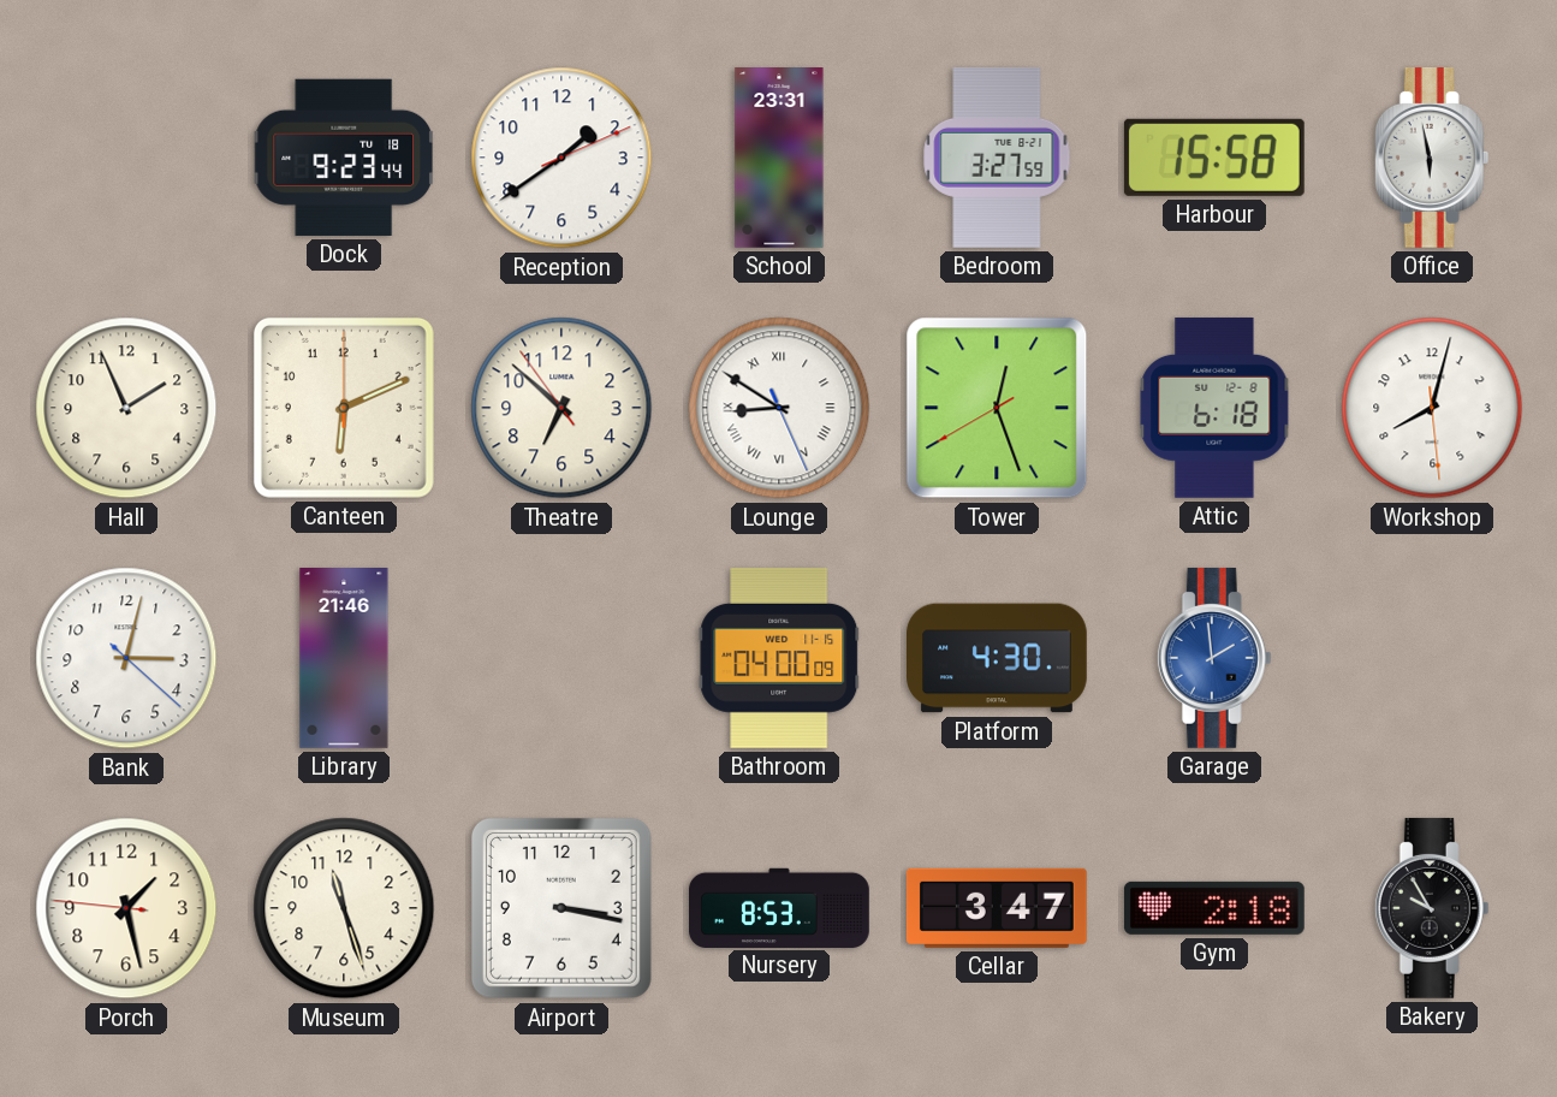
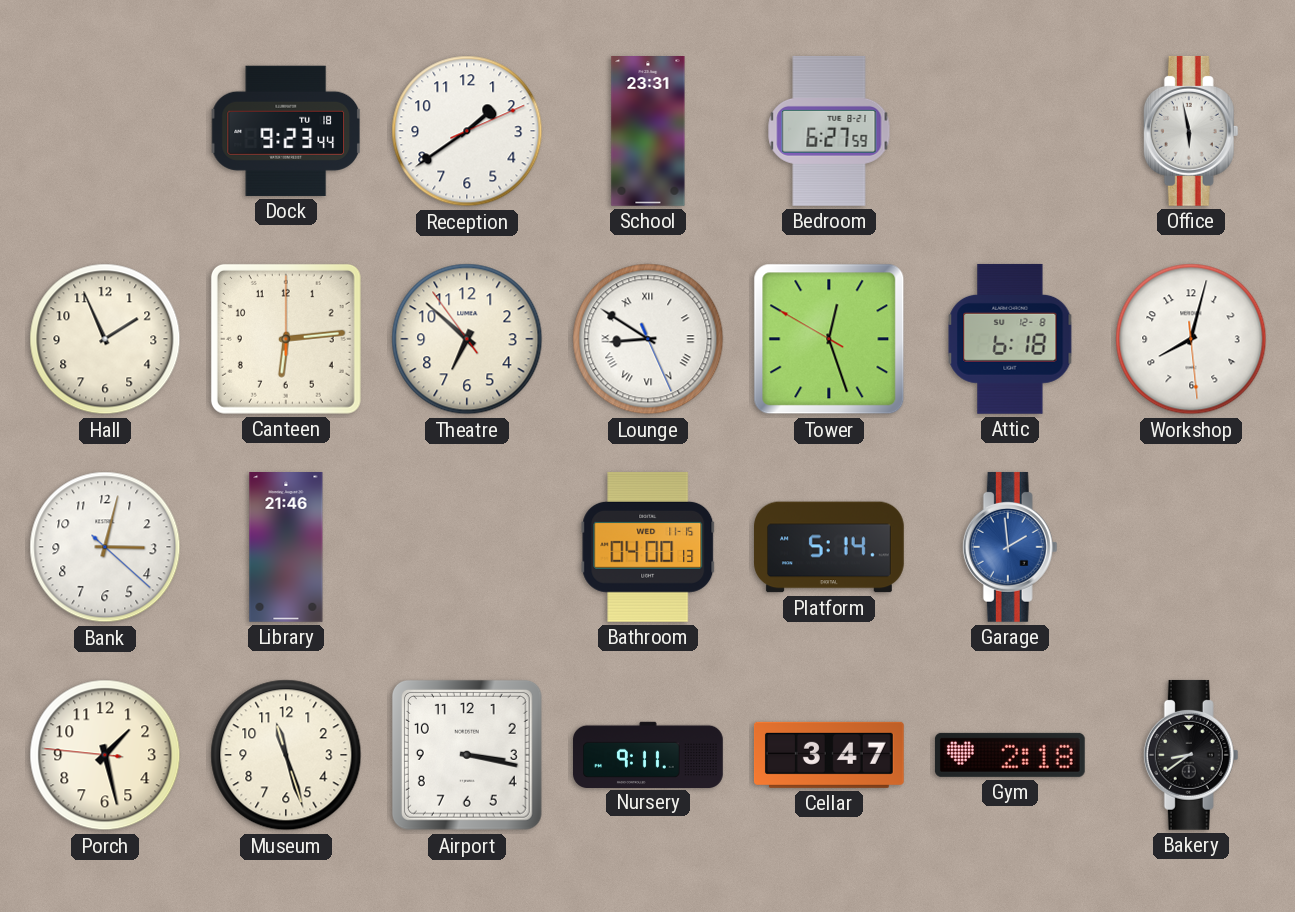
Bedroom: 3:27 -> 6:27
Harbour: 15:58 -> none
Canteen: 6:11 -> 6:14
Tower: 12:26:40 -> 12:26:50
Bathroom: 04:00:09 -> 04:00:13
Platform: 4:30 -> 5:14
Nursery: 8:53 -> 9:11
Bakery: 9:55 -> 8:39
